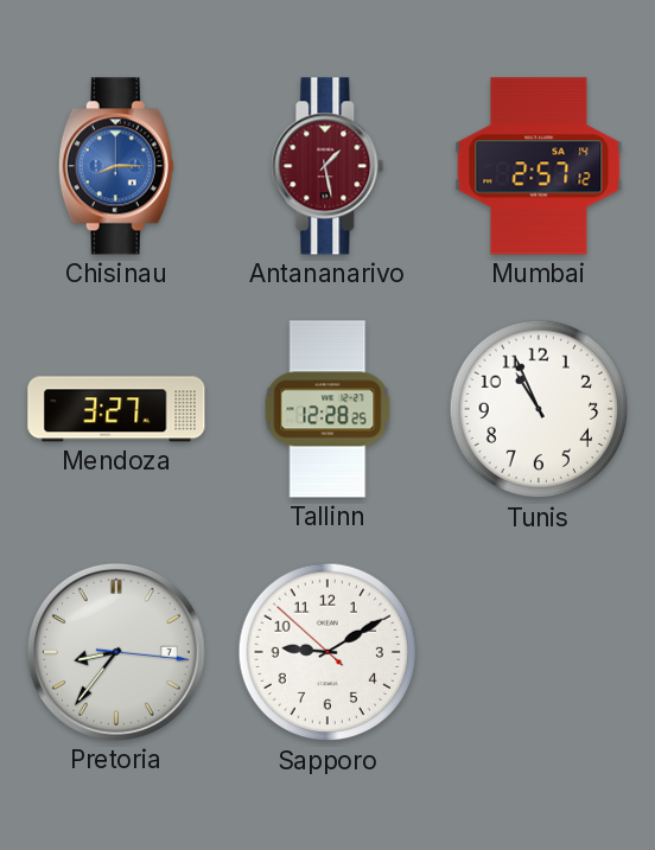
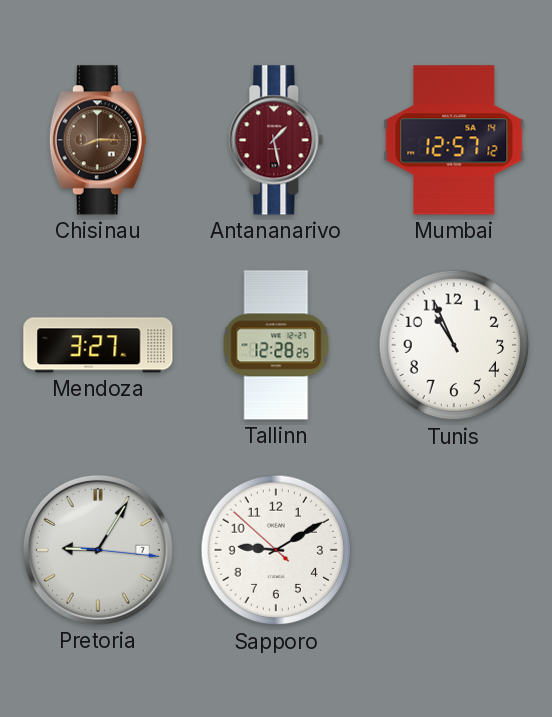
Chisinau dial: blue -> brown
Mumbai: 2:57 -> 12:57
Pretoria: 8:36 -> 9:05
